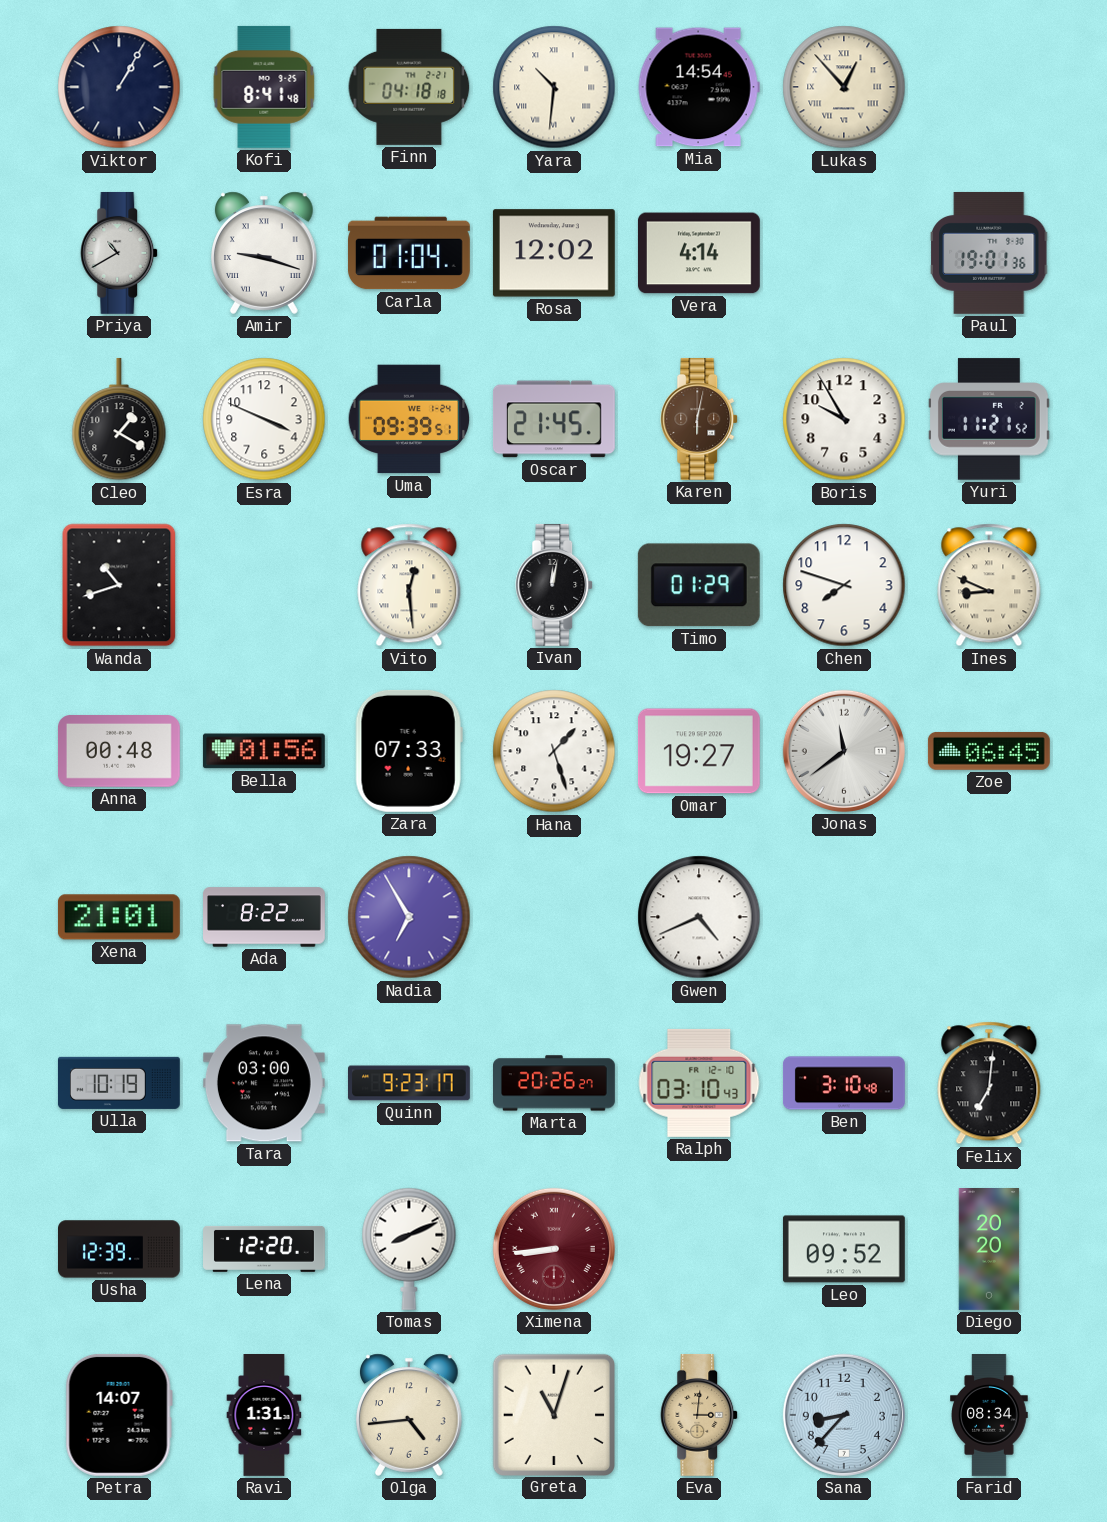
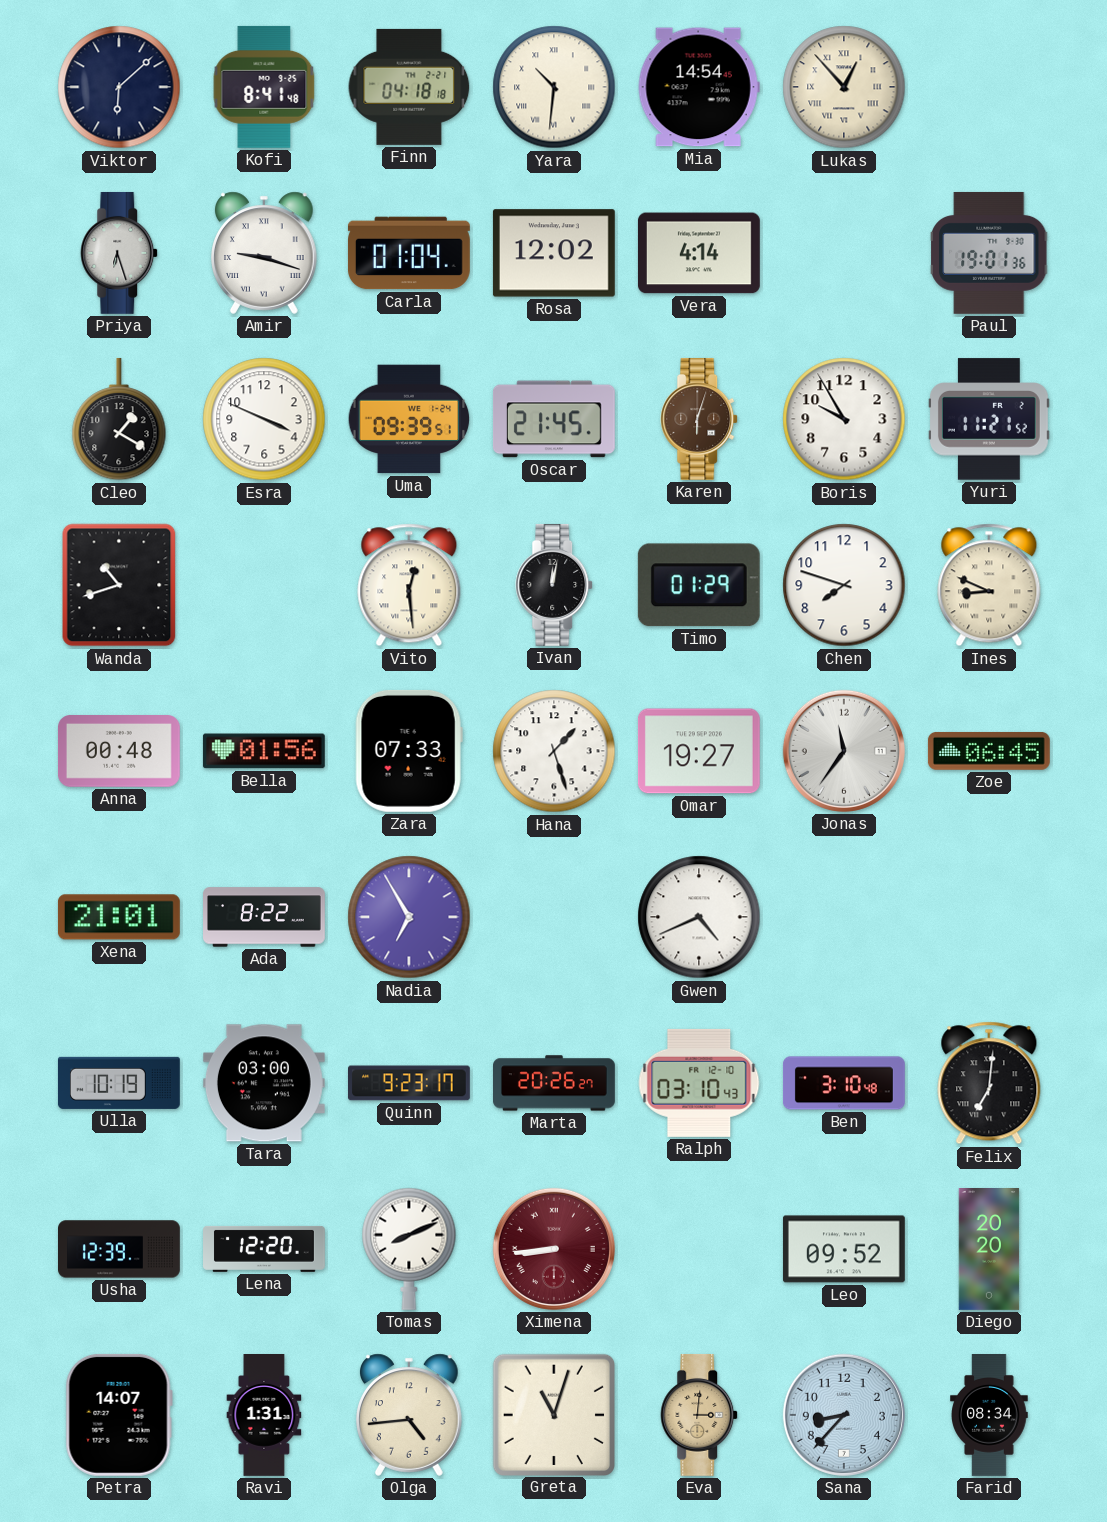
Viktor: 1:05 -> 6:08
Priya: 10:40 -> 6:27
Karen: 6:02 -> 6:03
Jonas: 11:39 -> 11:36
